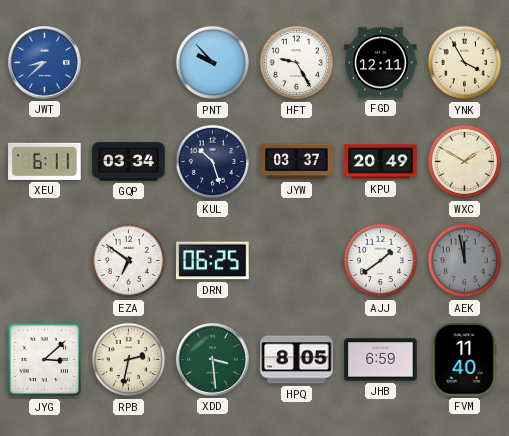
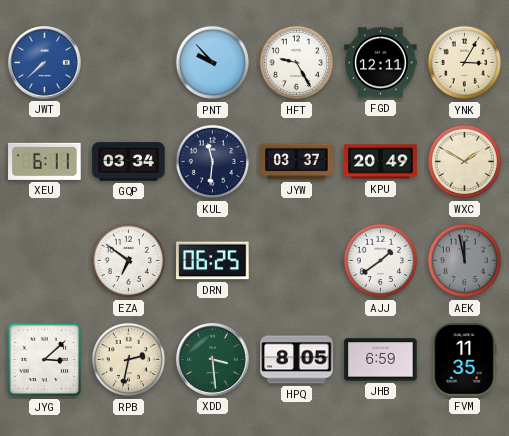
JWT: 8:38 -> 7:38
YNK: 3:55 -> 3:05
KUL: 10:27 -> 11:31
FVM: 11:40 -> 11:35
